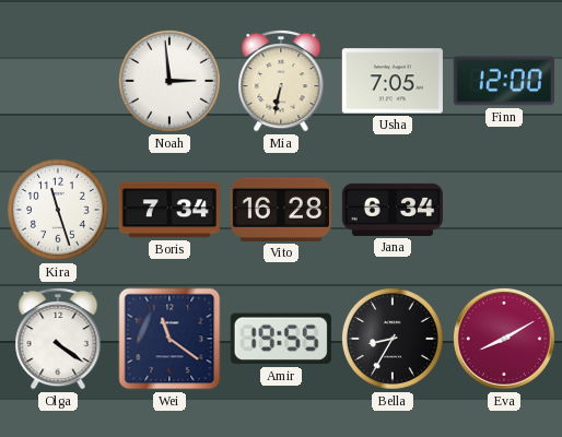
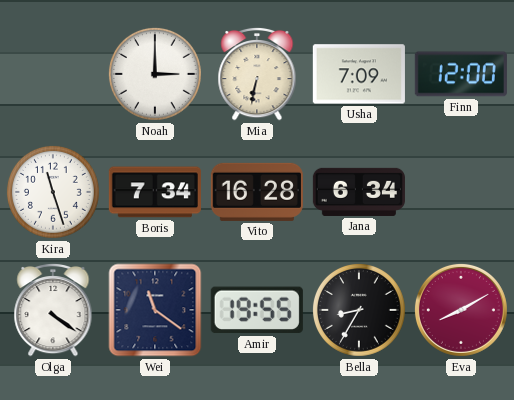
Noah: 2:59 -> 3:00
Usha: 7:05 -> 7:09
